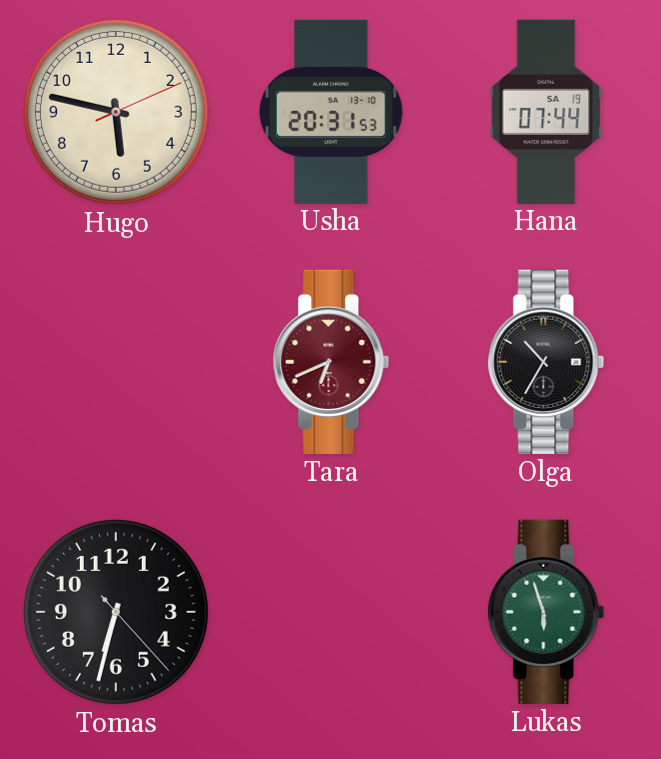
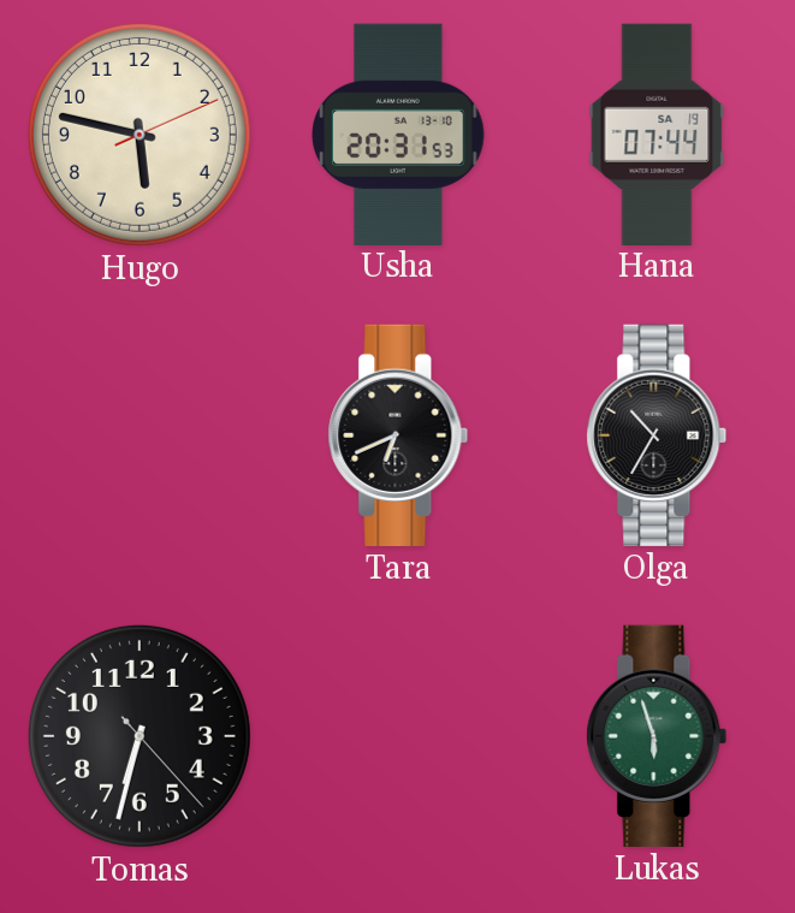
Tara dial: burgundy -> black
